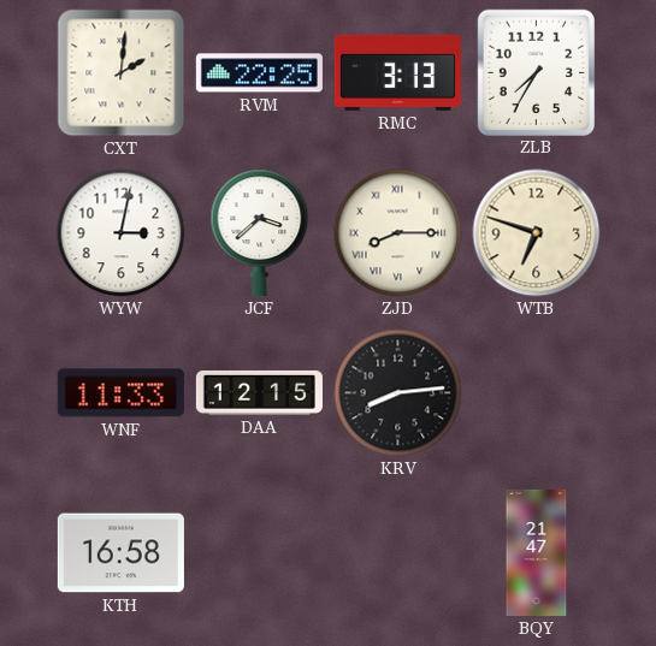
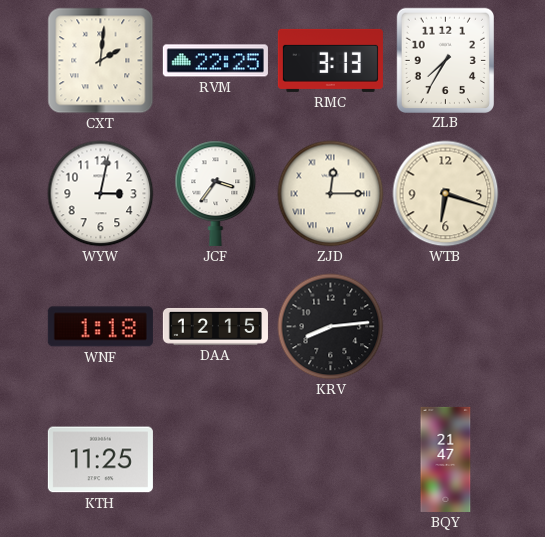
JCF: 3:38 -> 3:36
ZJD: 8:15 -> 12:15
WTB: 6:48 -> 6:18
WNF: 11:33 -> 1:18
KTH: 16:58 -> 11:25
